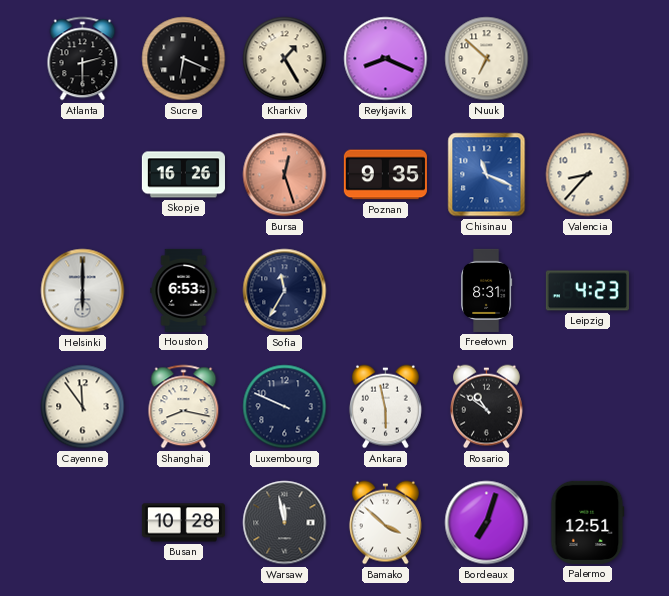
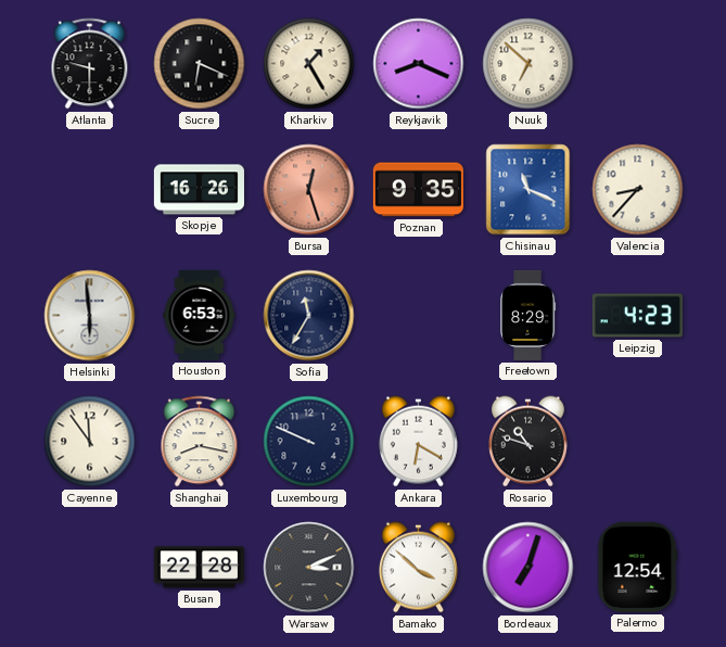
Atlanta: 2:30 -> 9:30
Helsinki: 6:00 -> 5:59
Freetown: 8:31 -> 8:29
Ankara: 5:58 -> 6:20
Rosario: 10:51 -> 10:48
Busan: 10:28 -> 22:28
Warsaw: 11:58 -> 3:11
Palermo: 12:51 -> 12:54
